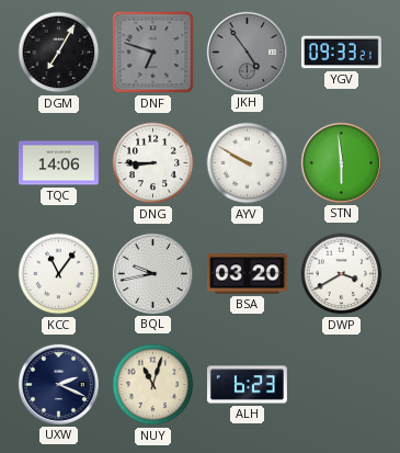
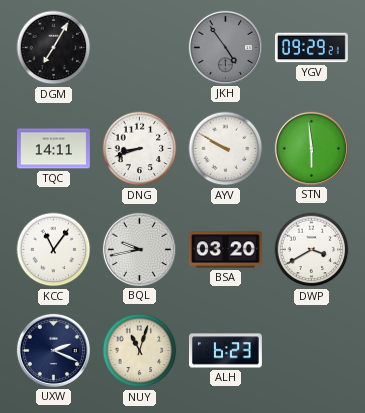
DNF: 6:48 -> none
YGV: 09:33 -> 09:29
TQC: 14:06 -> 14:11
DNG: 8:45 -> 8:42
